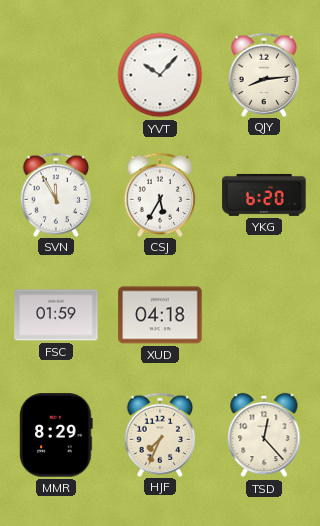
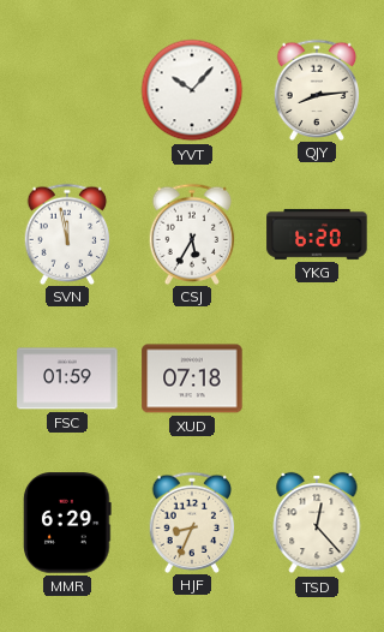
SVN: 11:55 -> 11:58
XUD: 04:18 -> 07:18
MMR: 8:29 -> 6:29
HJF: 7:34 -> 8:34
